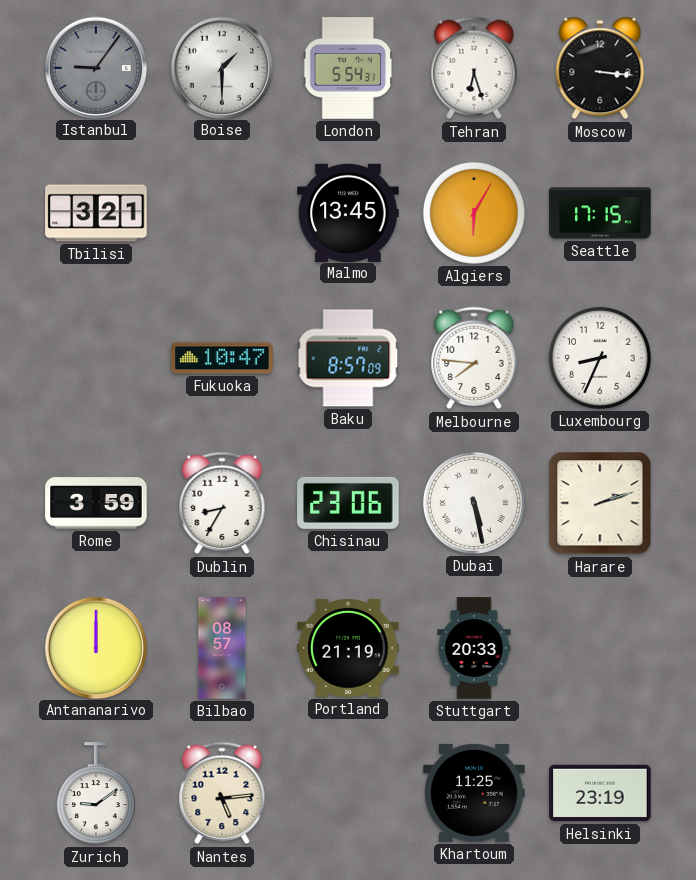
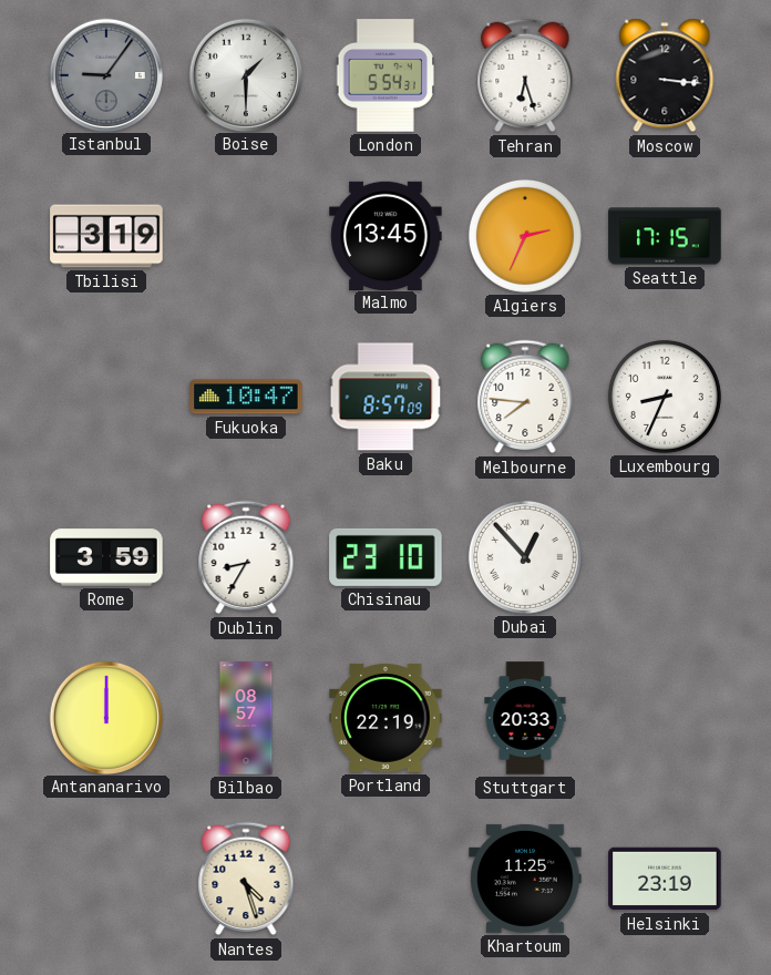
Tbilisi: 3:21 -> 3:19
Algiers: 6:05 -> 2:34
Chisinau: 23:06 -> 23:10
Dubai: 5:28 -> 12:53
Harare: 2:12 -> none
Portland: 21:19 -> 22:19
Zurich: 9:09 -> none
Nantes: 5:14 -> 4:27
